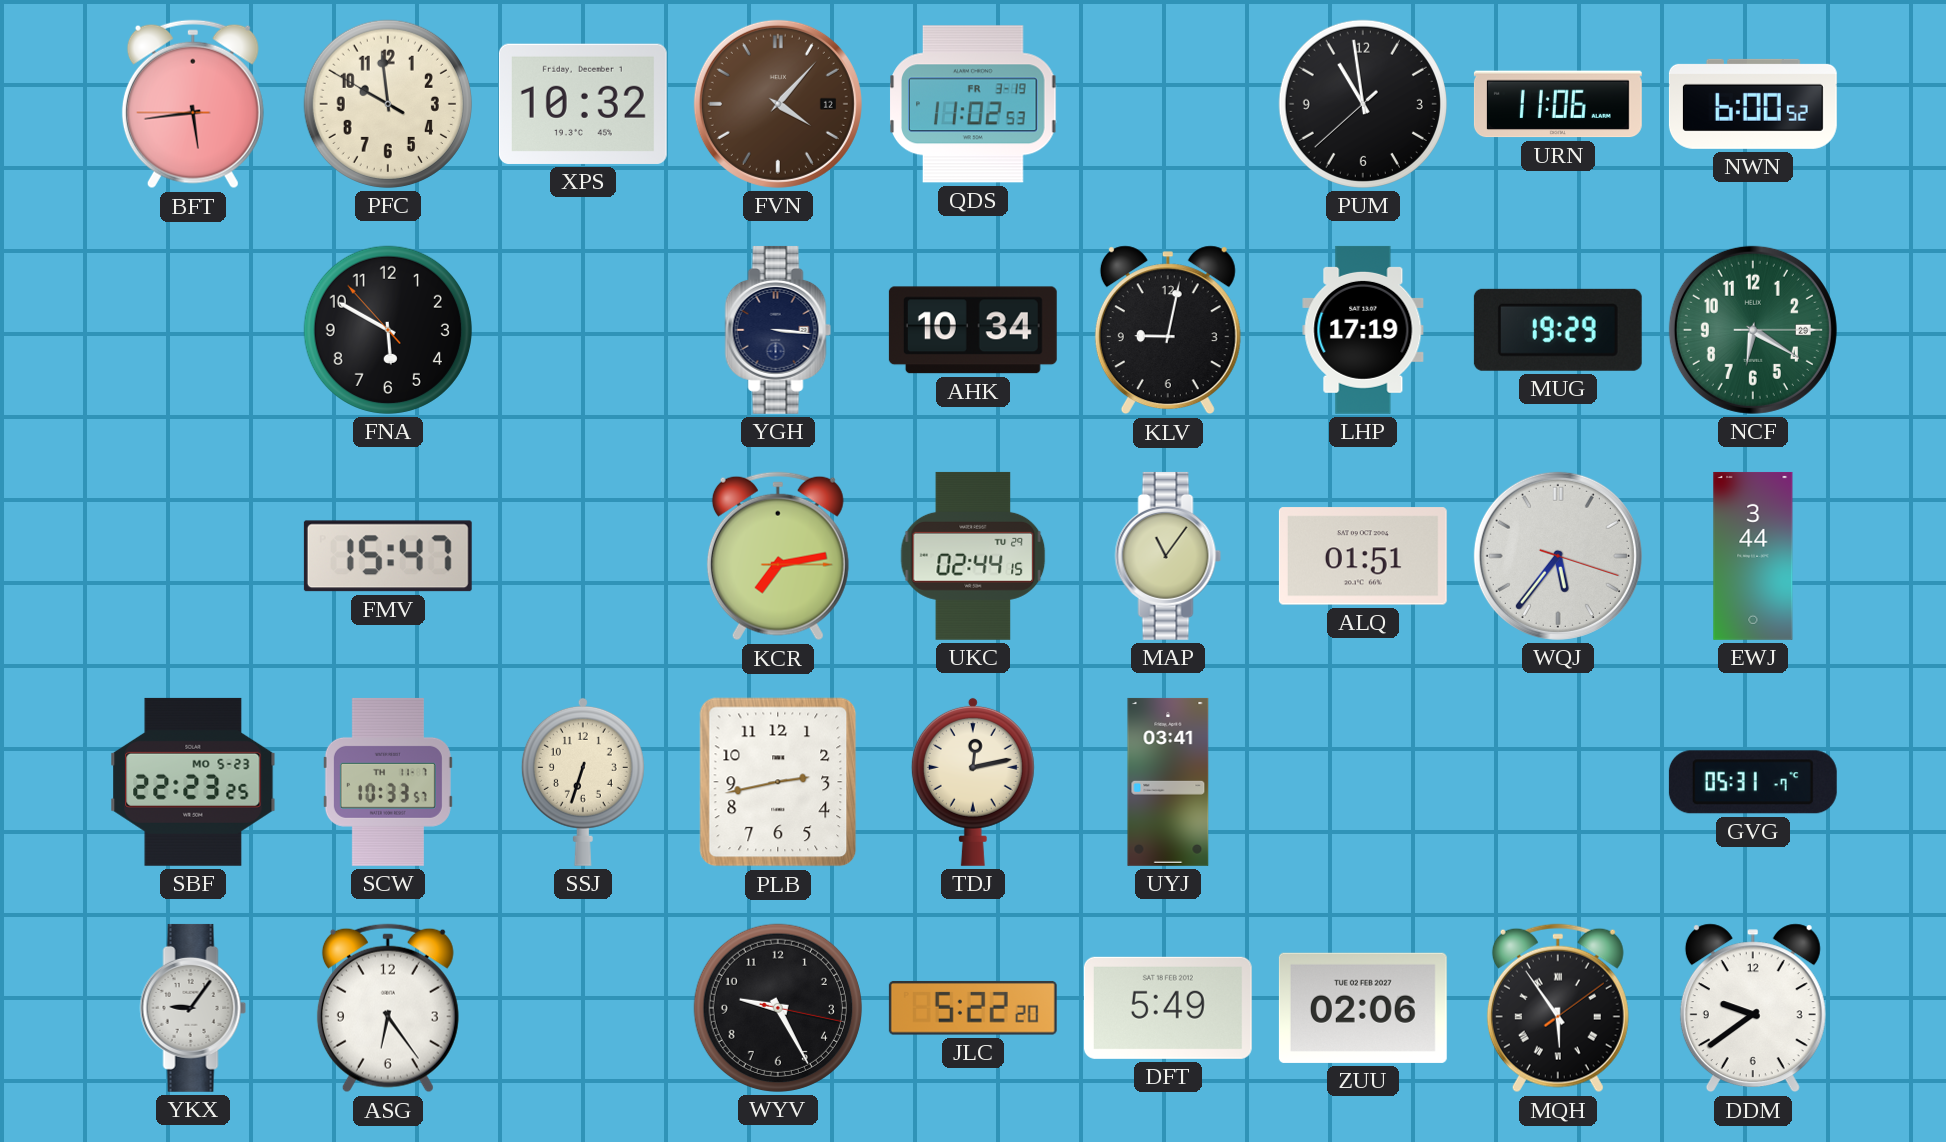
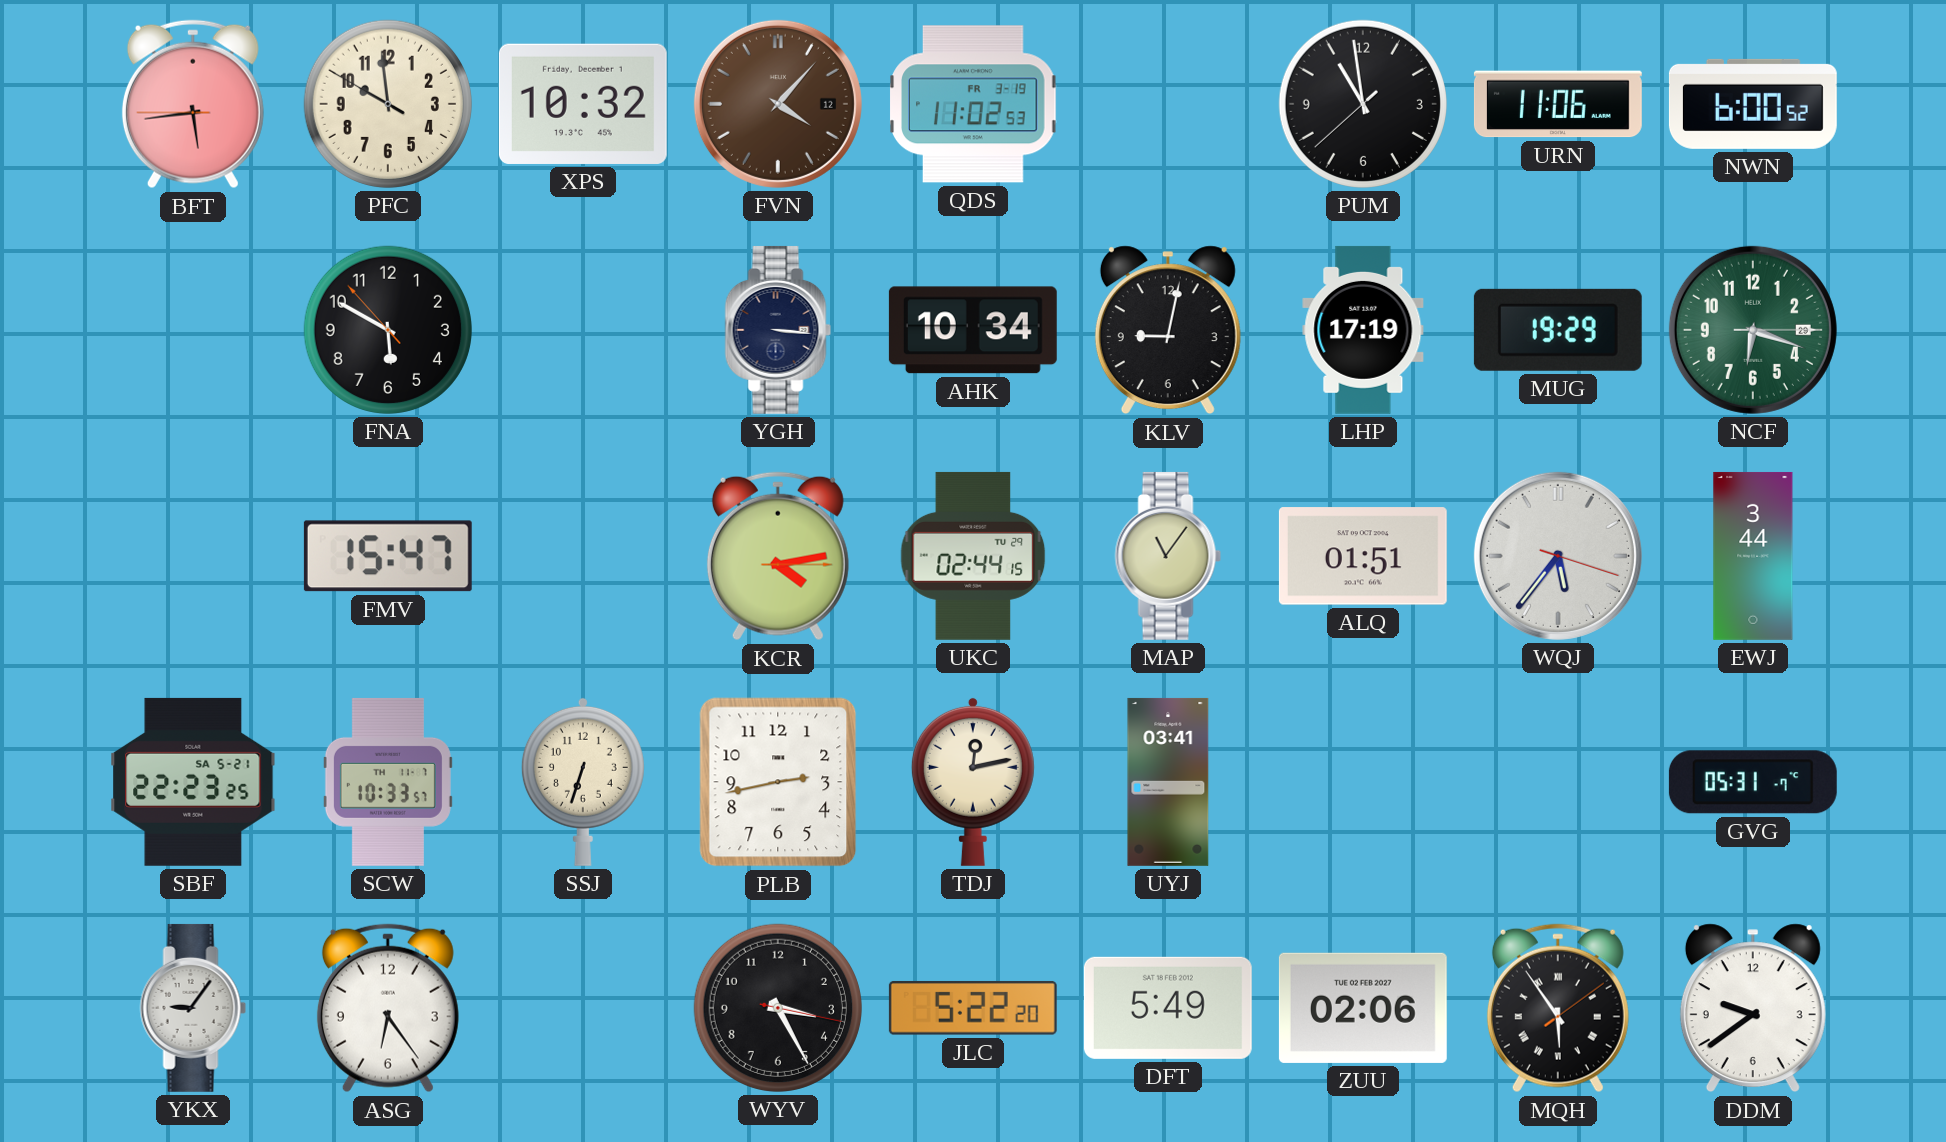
NCF: 6:20 -> 6:18
KCR: 7:13 -> 4:13
SBF date: MO 5-23 -> SA 5-21
WYV: 9:25 -> 3:25
